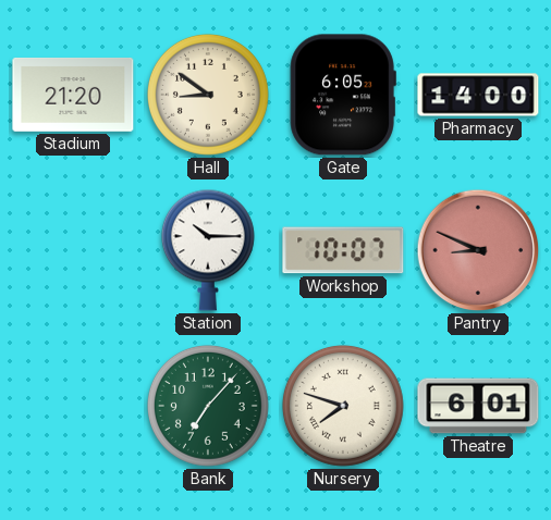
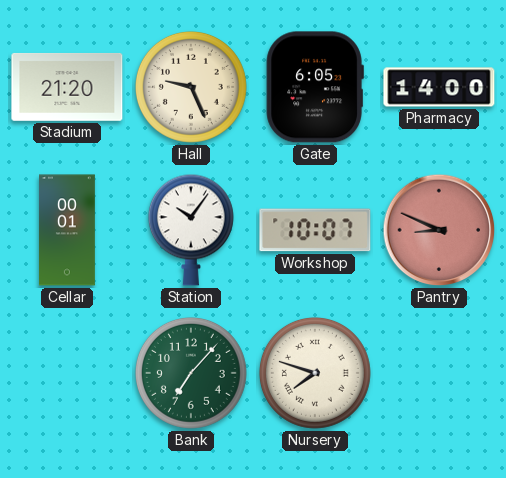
Hall: 8:51 -> 9:26
Cellar: none -> 00:01
Station: 10:15 -> 10:06
Theatre: 6:01 -> none
